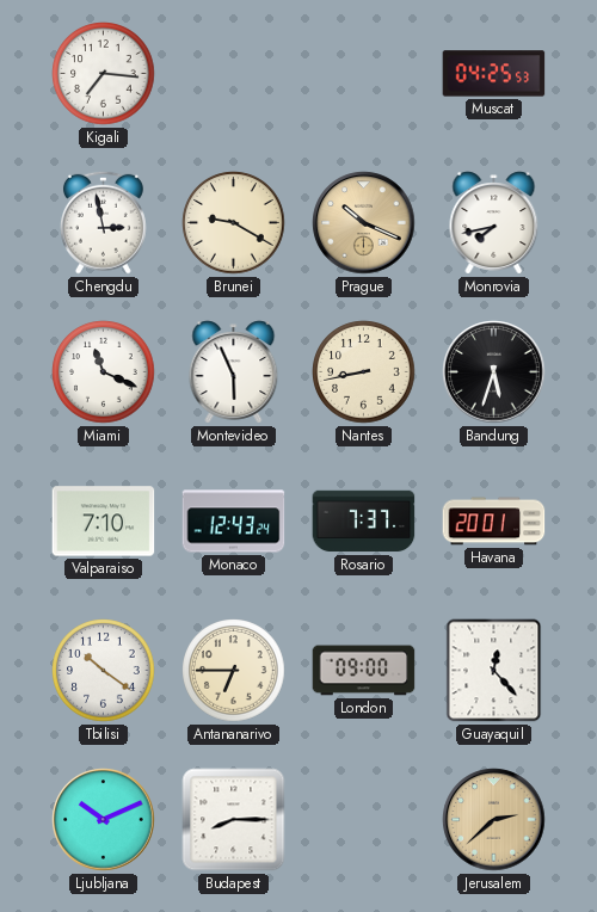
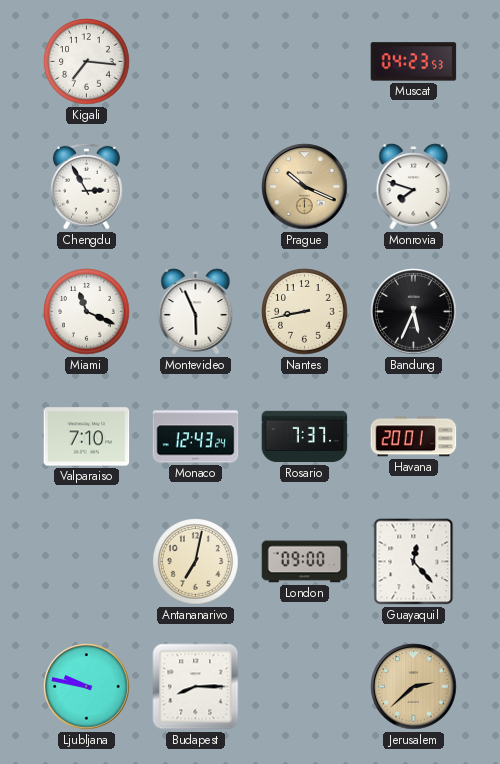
Muscat: 04:25 -> 04:23
Chengdu: 2:58 -> 2:55
Brunei: 9:20 -> none
Monrovia: 7:43 -> 7:48
Bandung: 5:33 -> 5:34
Tbilisi: 10:21 -> none
Antananarivo: 6:45 -> 7:02
Ljubljana: 10:11 -> 9:47
